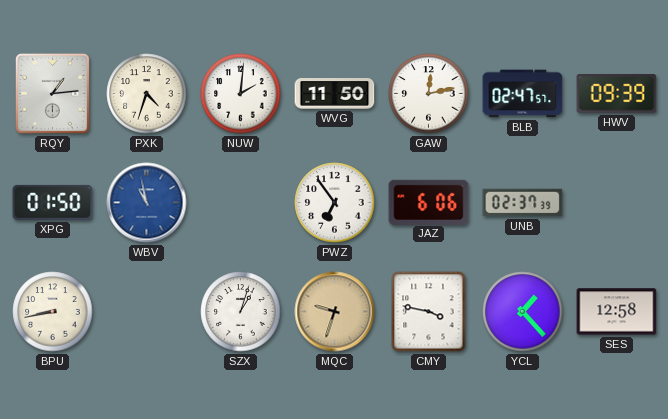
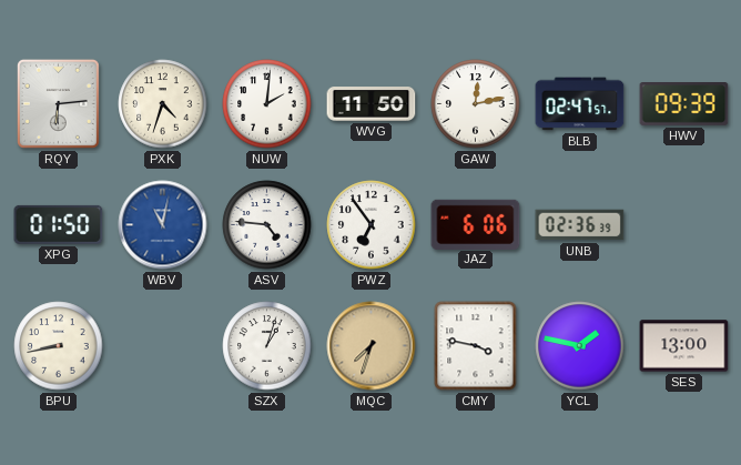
RQY: 1:14 -> 6:14
WBV: 10:58 -> 11:02
ASV: none -> 4:46
UNB: 02:37 -> 02:36
MQC: 9:33 -> 7:33
YCL: 1:23 -> 1:47
SES: 12:58 -> 13:00
